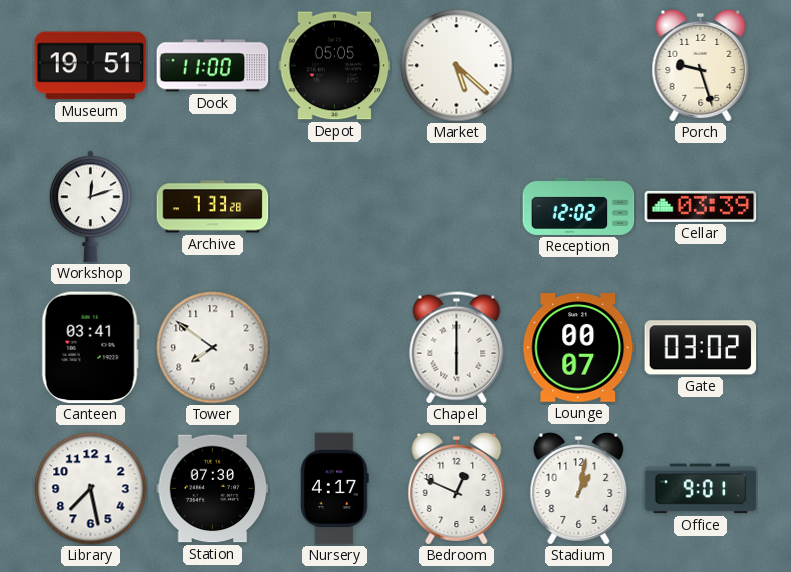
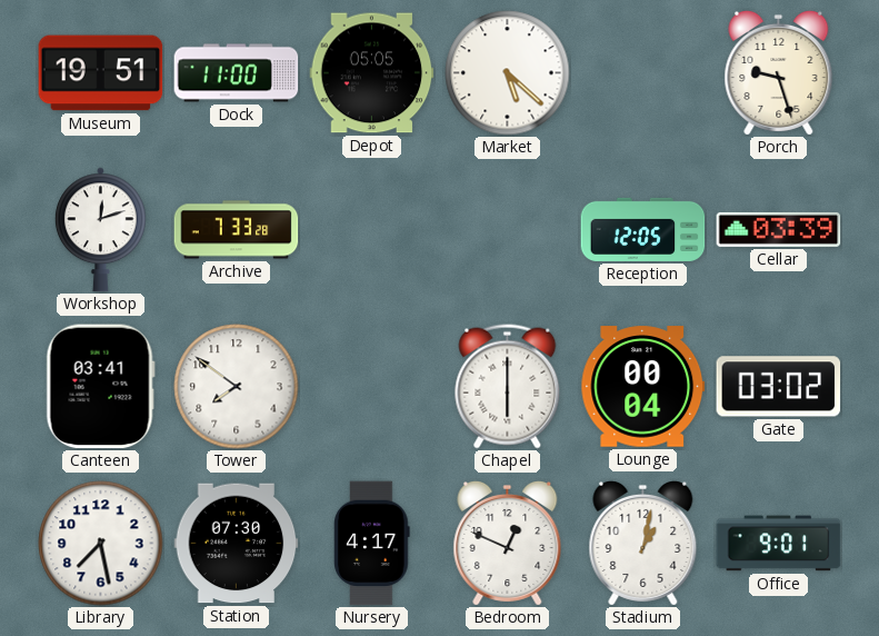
Reception: 12:02 -> 12:05
Lounge: 00:07 -> 00:04
